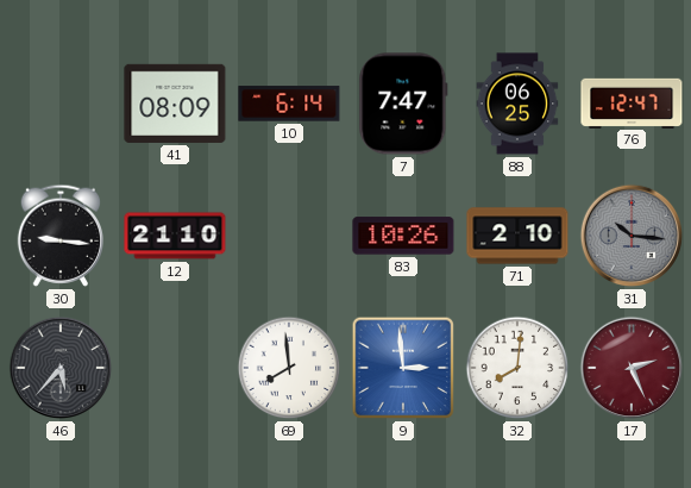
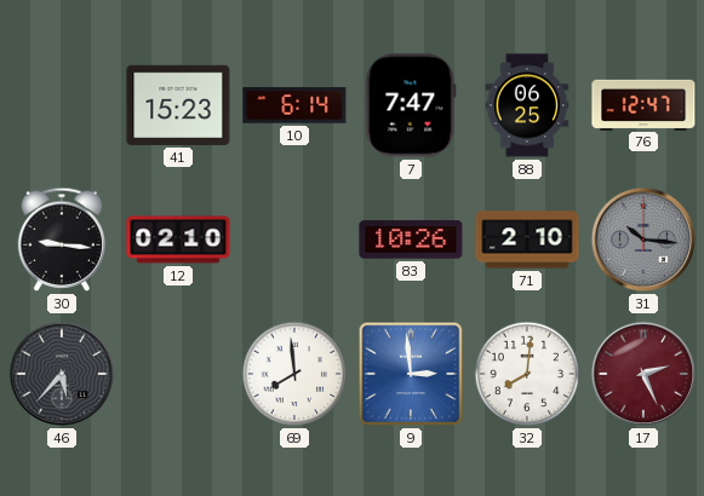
41: 08:09 -> 15:23
12: 21:10 -> 02:10
